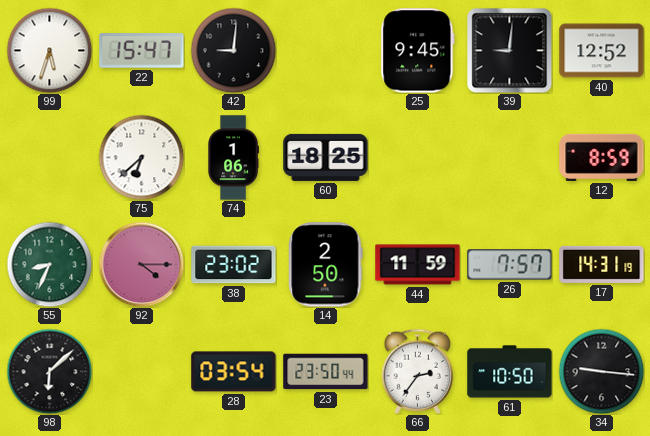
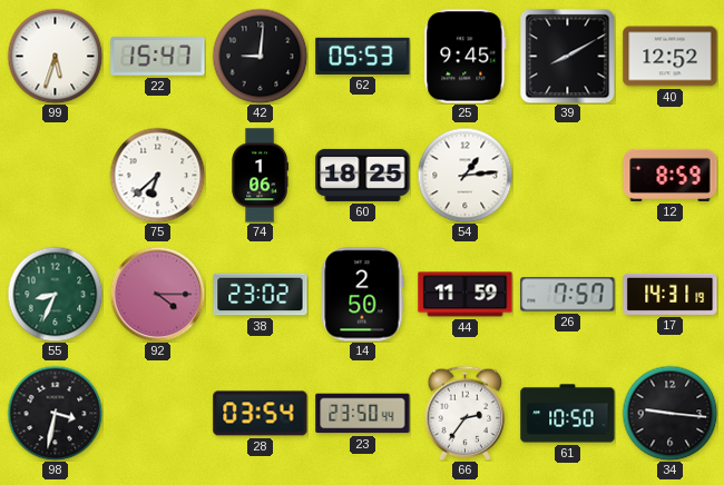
62: none -> 05:53
39: 9:01 -> 8:10
54: none -> 1:14
98: 6:08 -> 3:32
